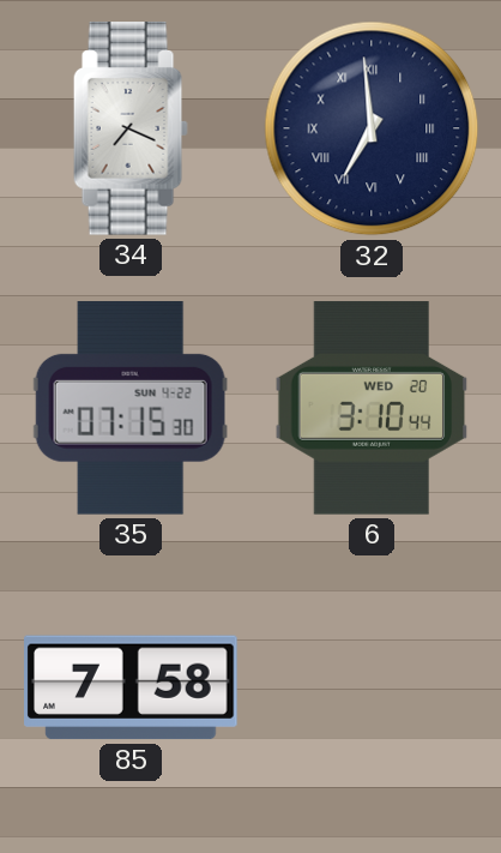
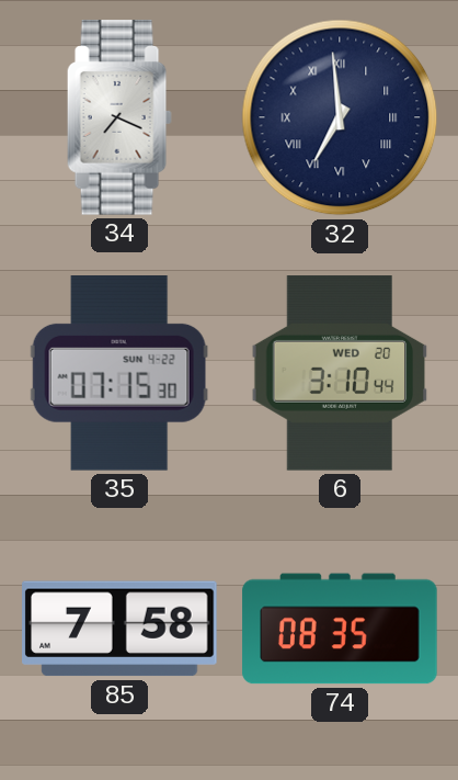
74: none -> 08:35
